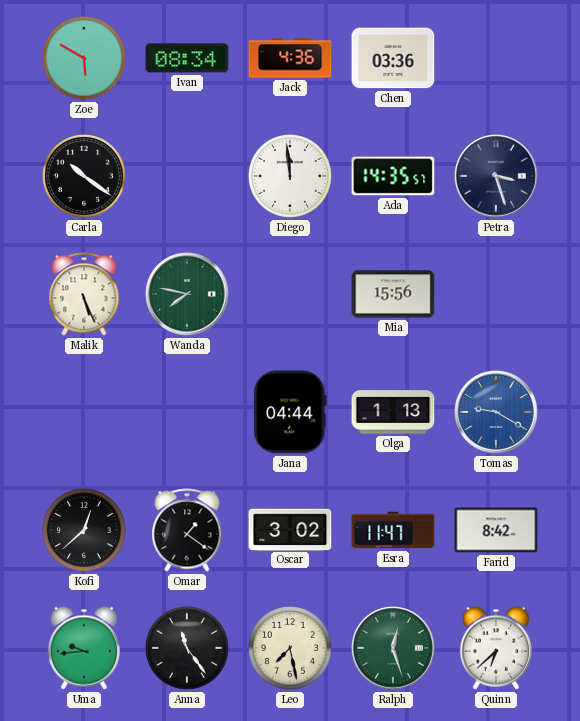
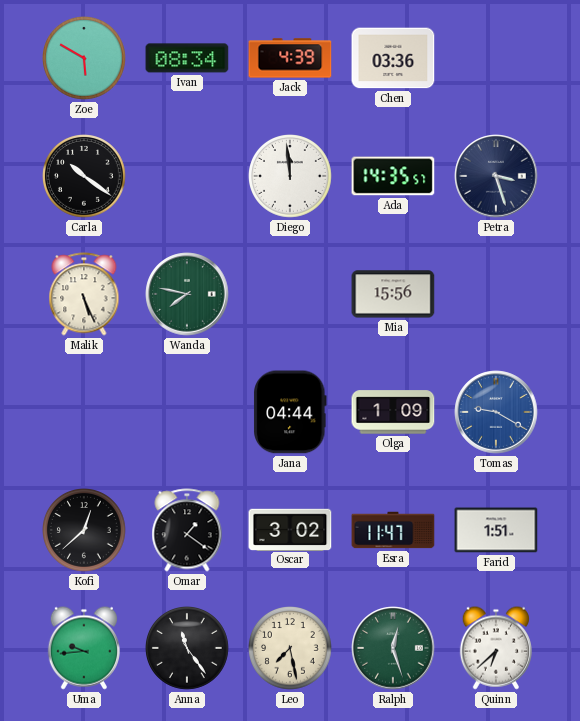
Jack: 4:36 -> 4:39
Olga: 1:13 -> 1:09
Farid: 8:42 -> 1:51
